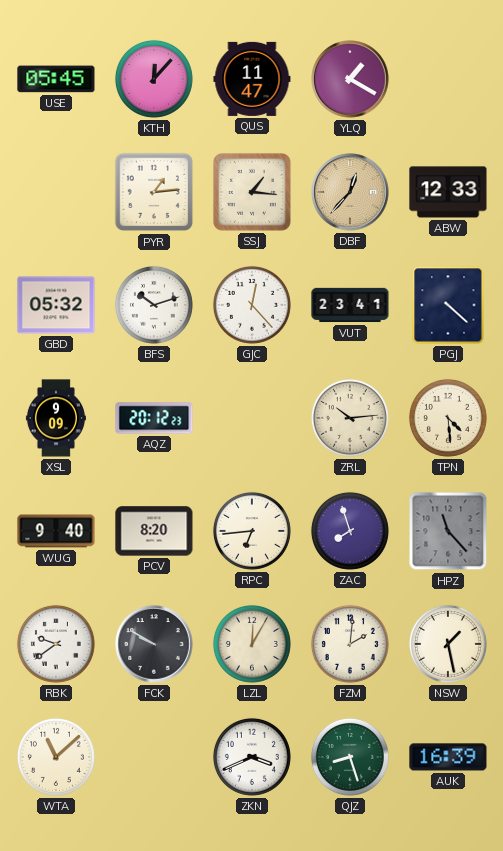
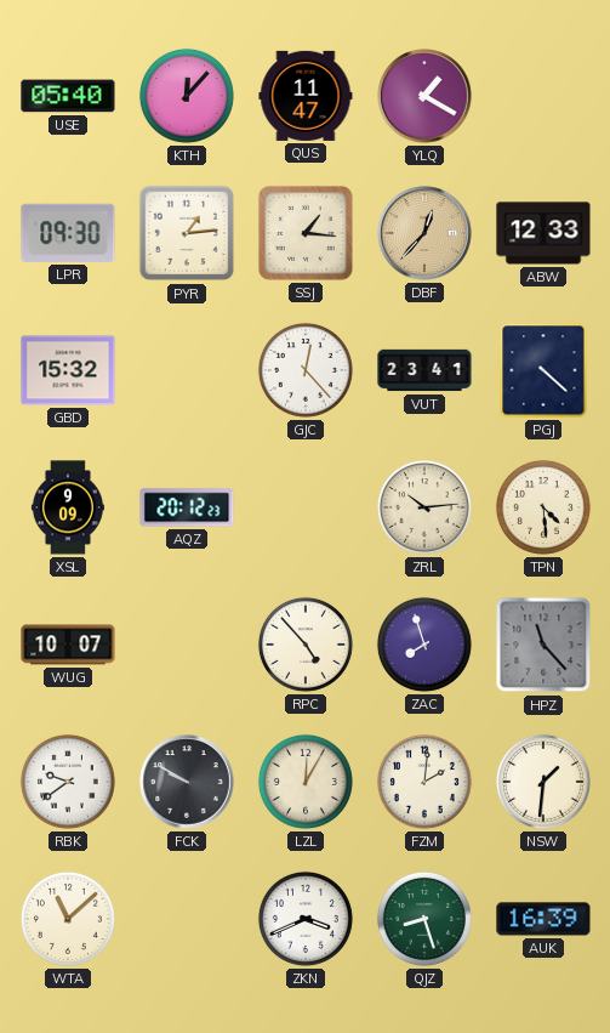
USE: 05:45 -> 05:40
LPR: none -> 09:30
GBD: 05:32 -> 15:32
BFS: 10:12 -> none
WUG: 9:40 -> 10:07
PCV: 8:20 -> none
RPC: 6:44 -> 4:53
NSW: 1:28 -> 1:31
